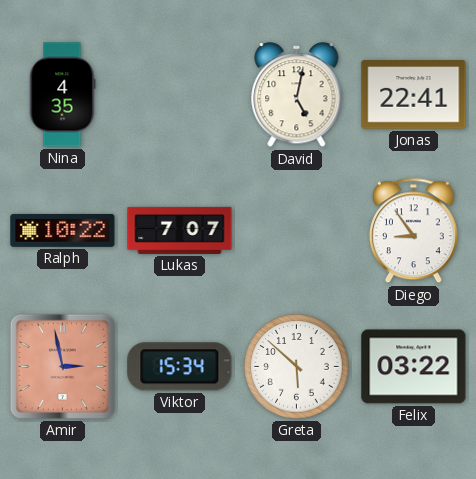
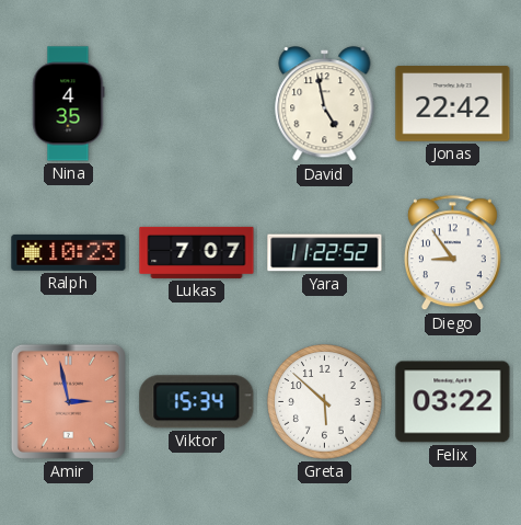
David: 5:02 -> 4:58
Jonas: 22:41 -> 22:42
Ralph: 10:22 -> 10:23
Yara: none -> 11:22
